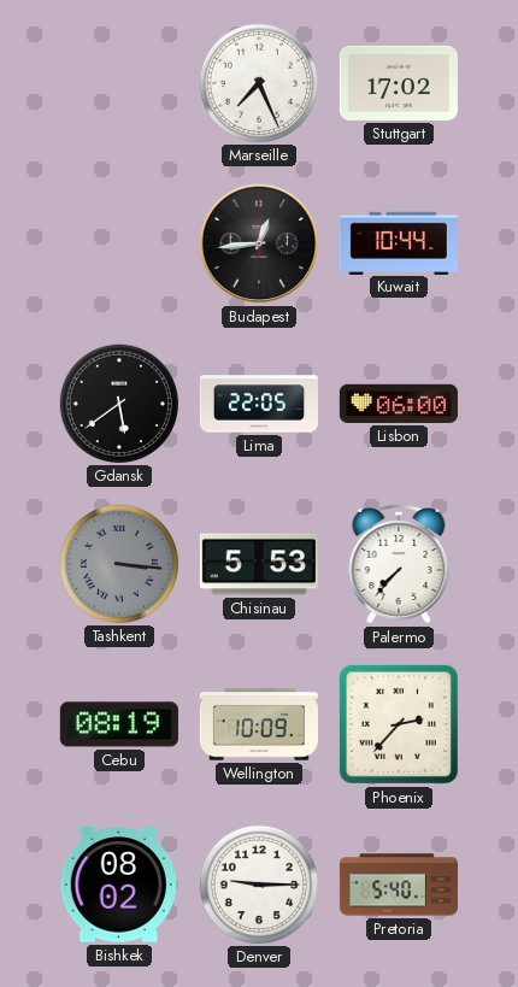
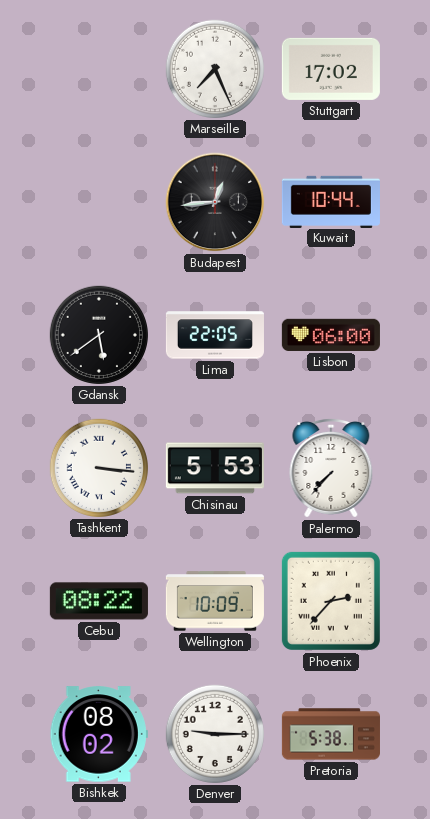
Tashkent dial: grey -> white
Cebu: 08:19 -> 08:22
Pretoria: 5:40 -> 5:38
